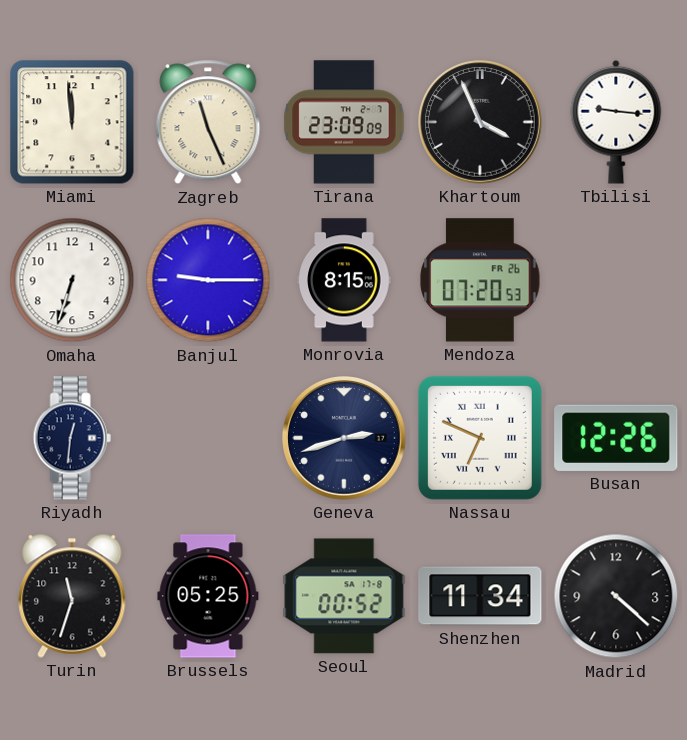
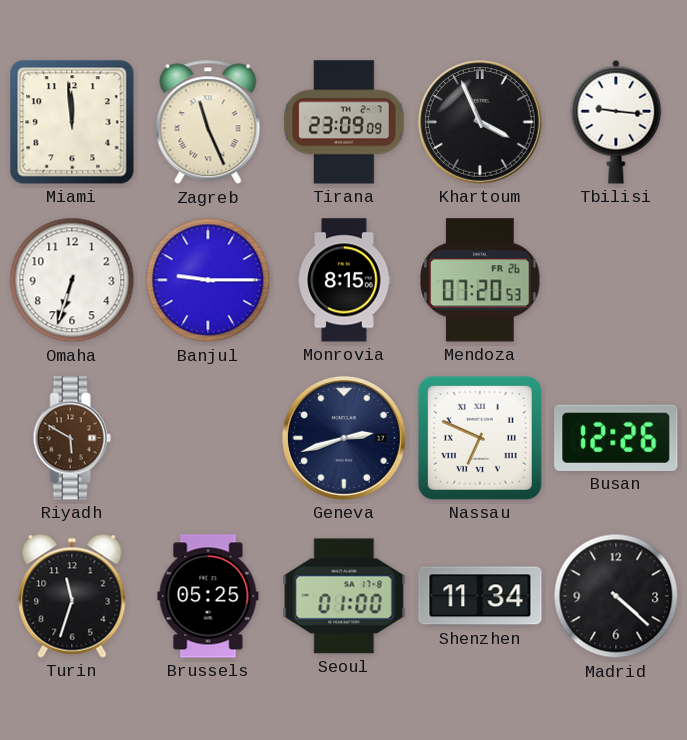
Riyadh: 12:31 -> 5:50
Riyadh dial: navy -> brown
Seoul: 00:52 -> 01:00
